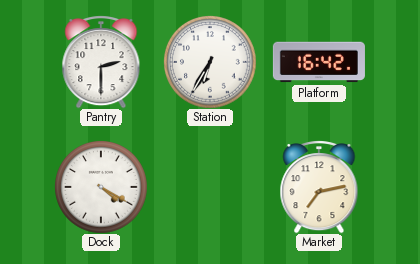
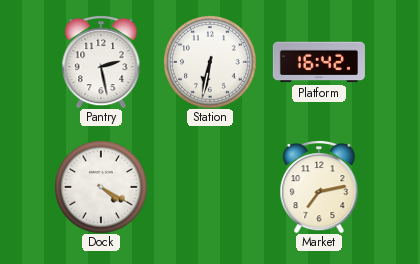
Pantry: 2:30 -> 2:28
Station: 6:35 -> 6:32
